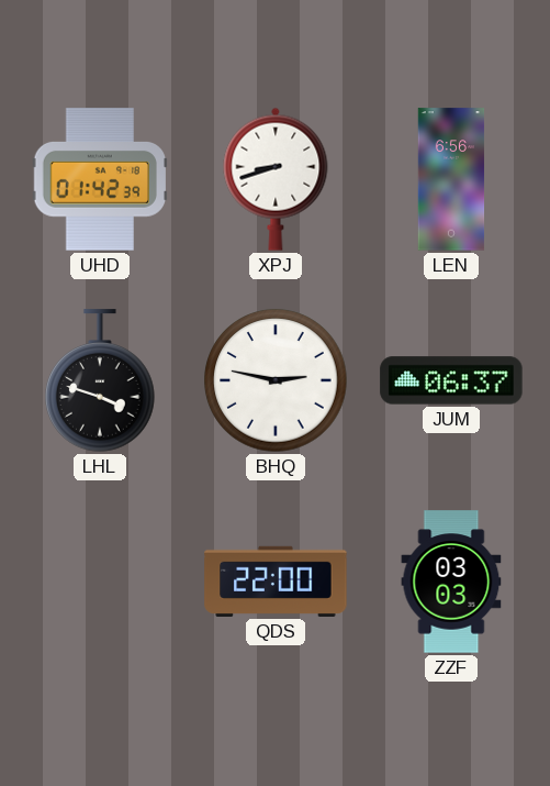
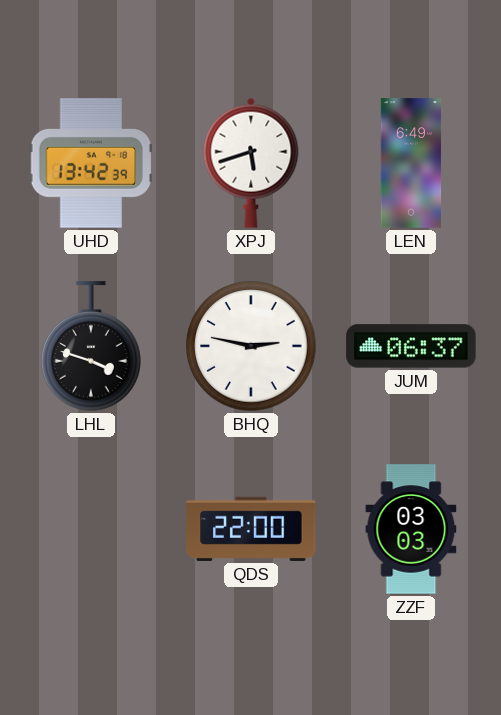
UHD: 01:42 -> 13:42
XPJ: 8:42 -> 5:42
LEN: 6:56 -> 6:49
